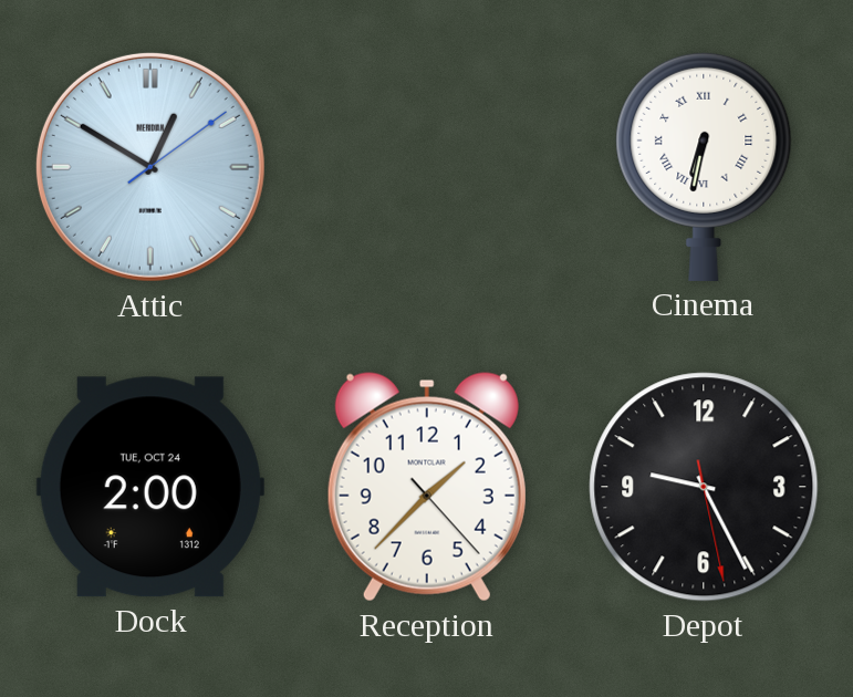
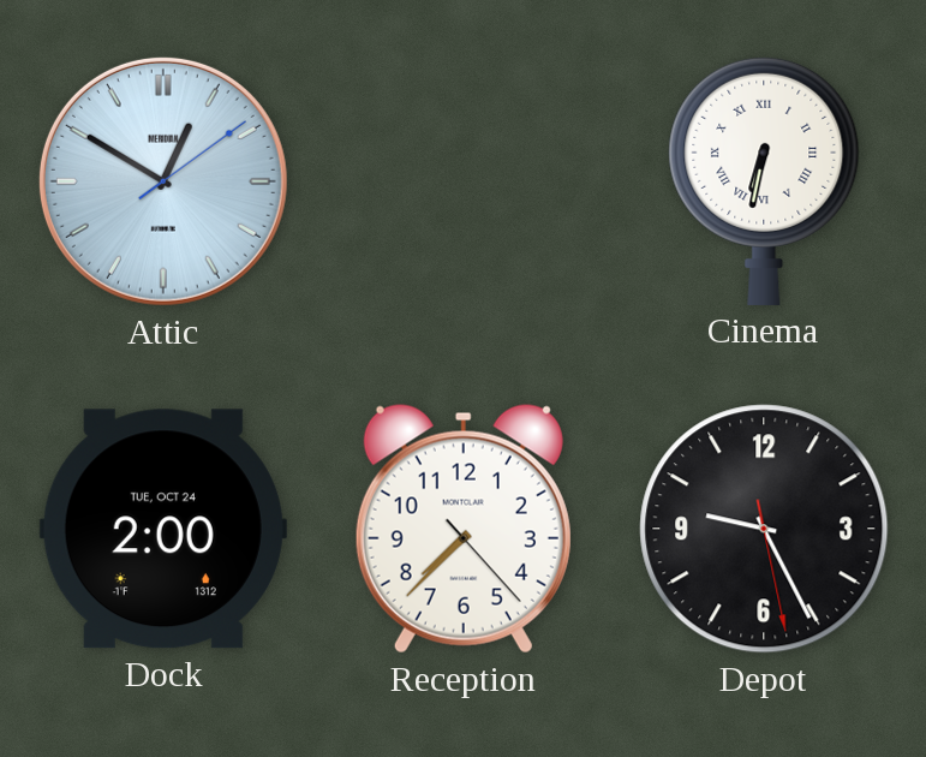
Reception: 1:37 -> 7:37
